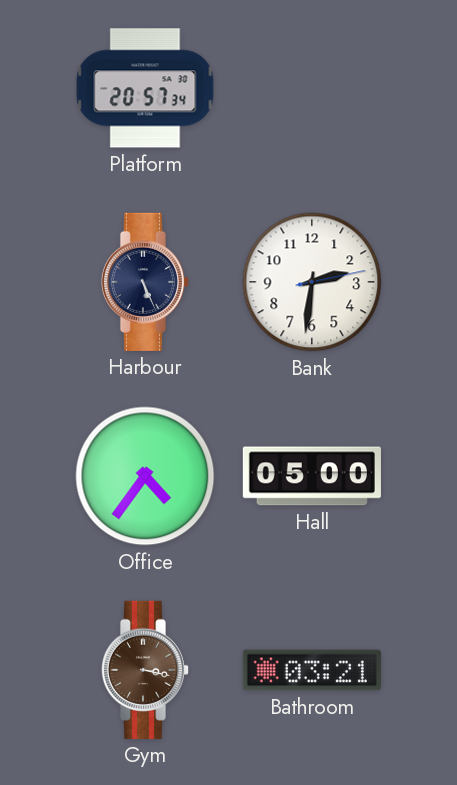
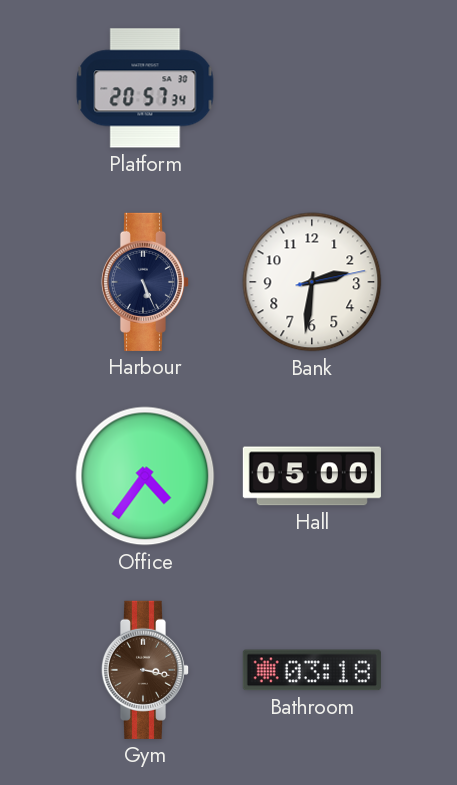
Bathroom: 03:21 -> 03:18
